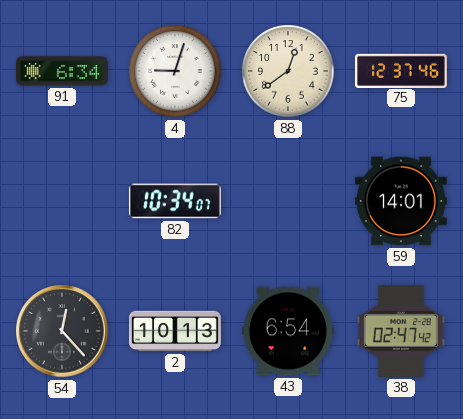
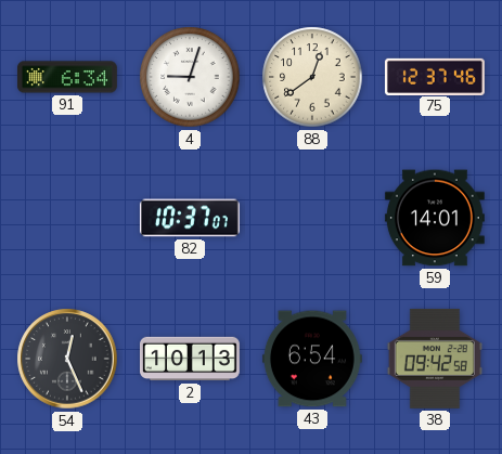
82: 10:34 -> 10:37
54: 12:23 -> 12:26
38: 02:47 -> 09:42
